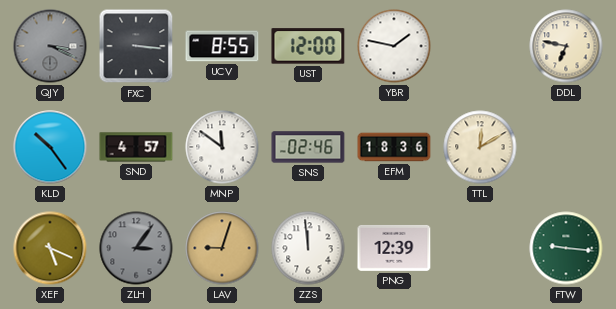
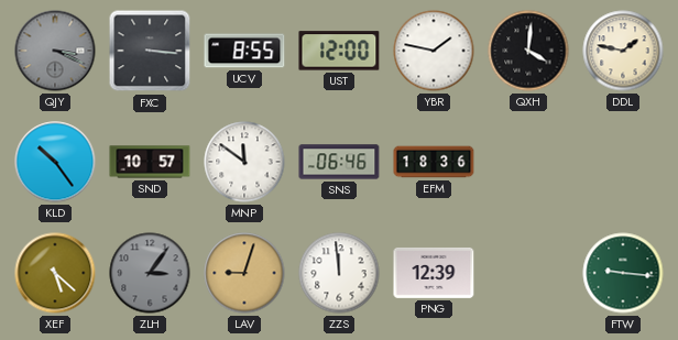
QXH: none -> 4:01
DDL: 6:47 -> 1:47
SND: 4:57 -> 10:57
SNS: 02:46 -> 06:46
TTL: 12:10 -> none
XEF: 5:19 -> 5:22
